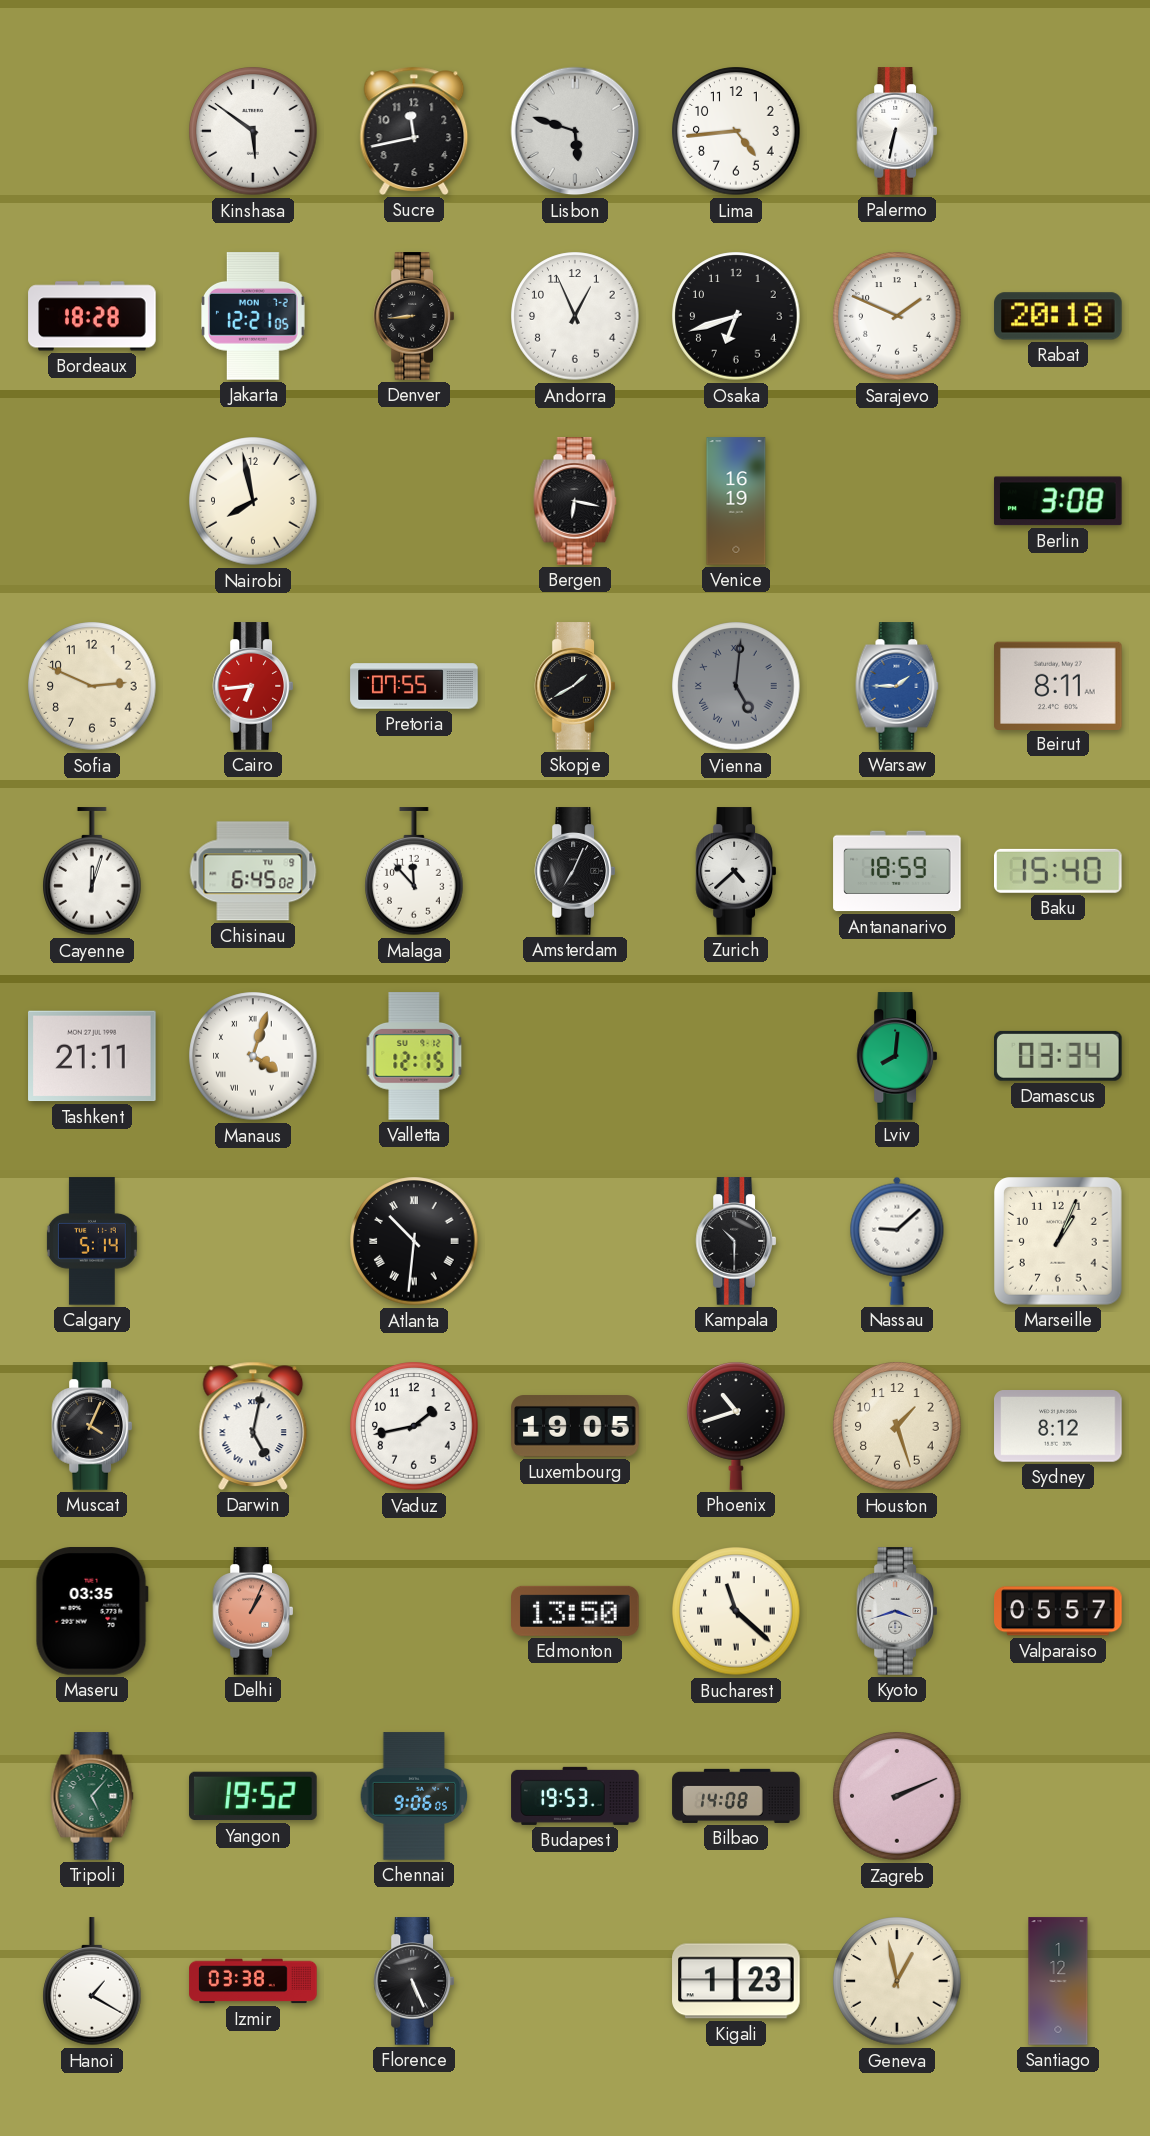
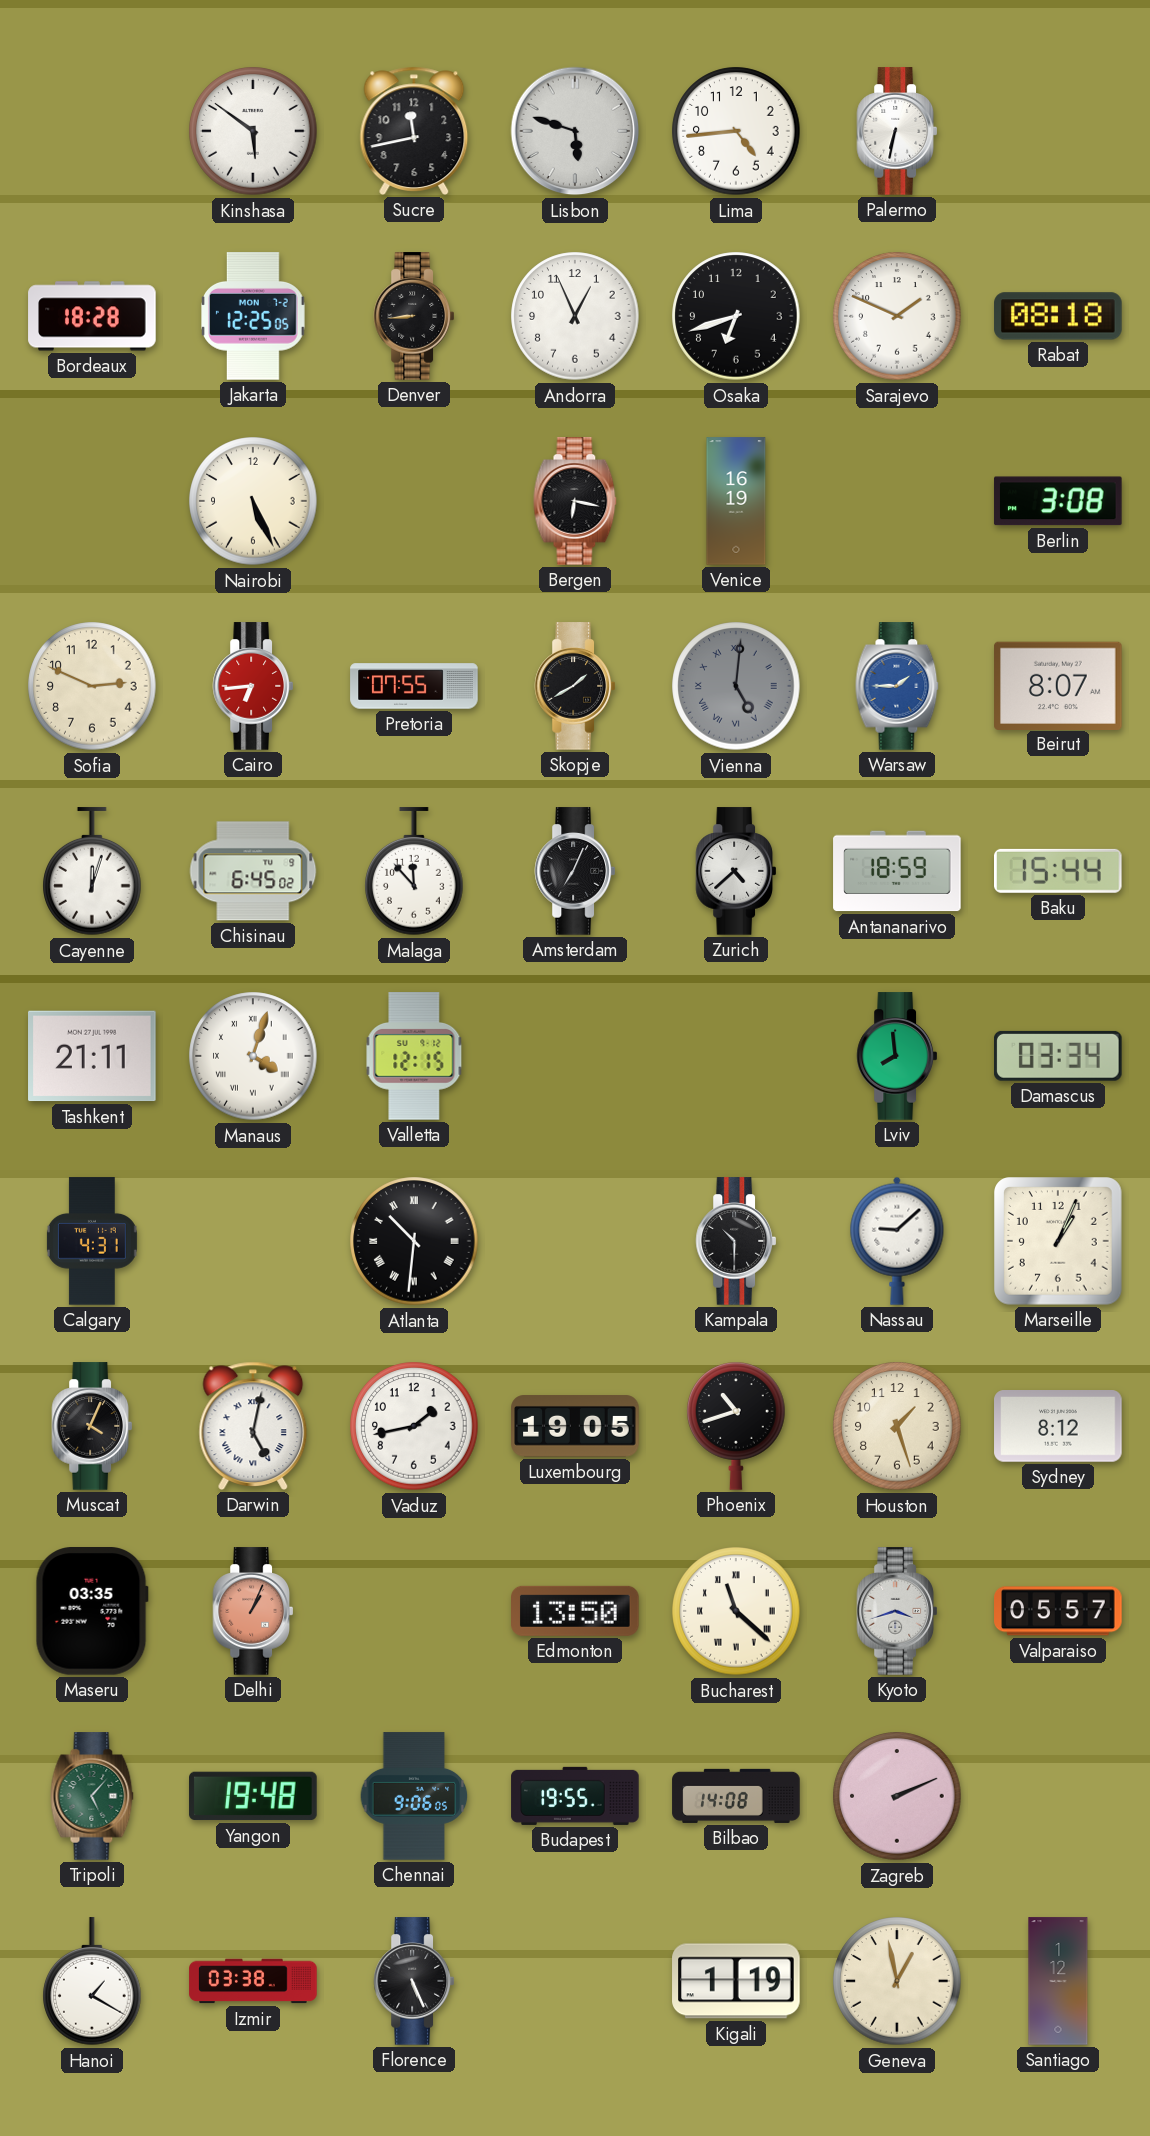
Jakarta: 12:21 -> 12:25
Rabat: 20:18 -> 08:18
Nairobi: 7:58 -> 5:26
Beirut: 8:11 -> 8:07
Baku: 15:40 -> 15:44
Lviv: 8:01 -> 7:59
Calgary: 5:14 -> 4:31
Yangon: 19:52 -> 19:48
Budapest: 19:53 -> 19:55
Kigali: 1:23 -> 1:19
